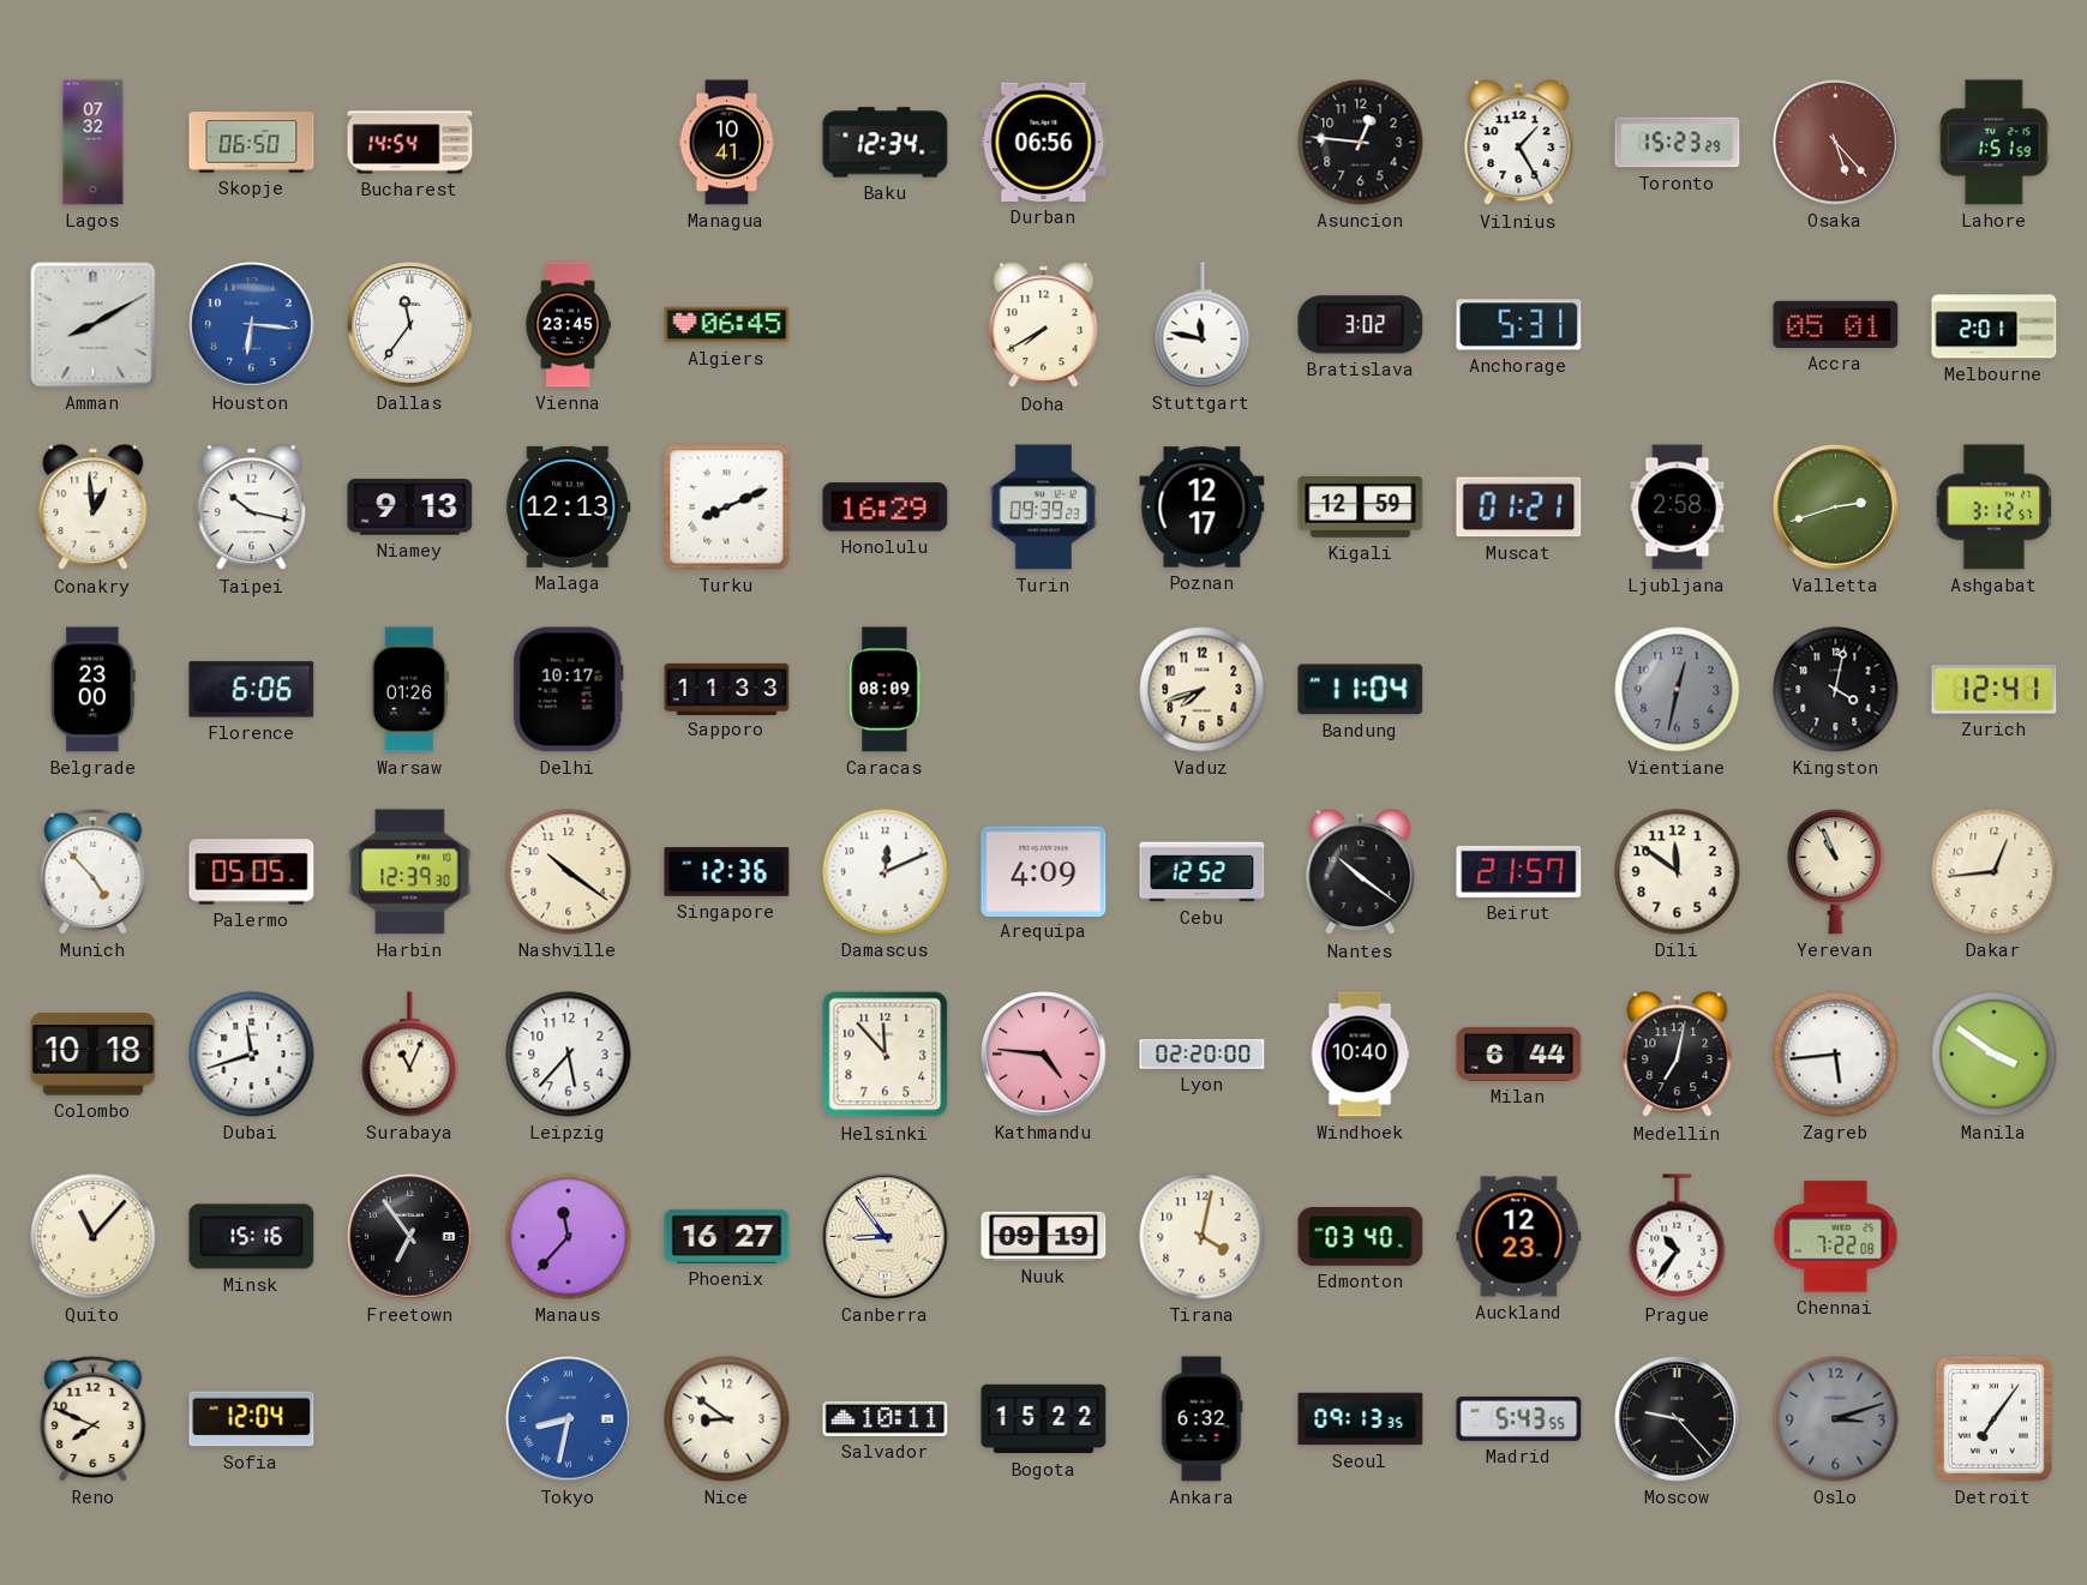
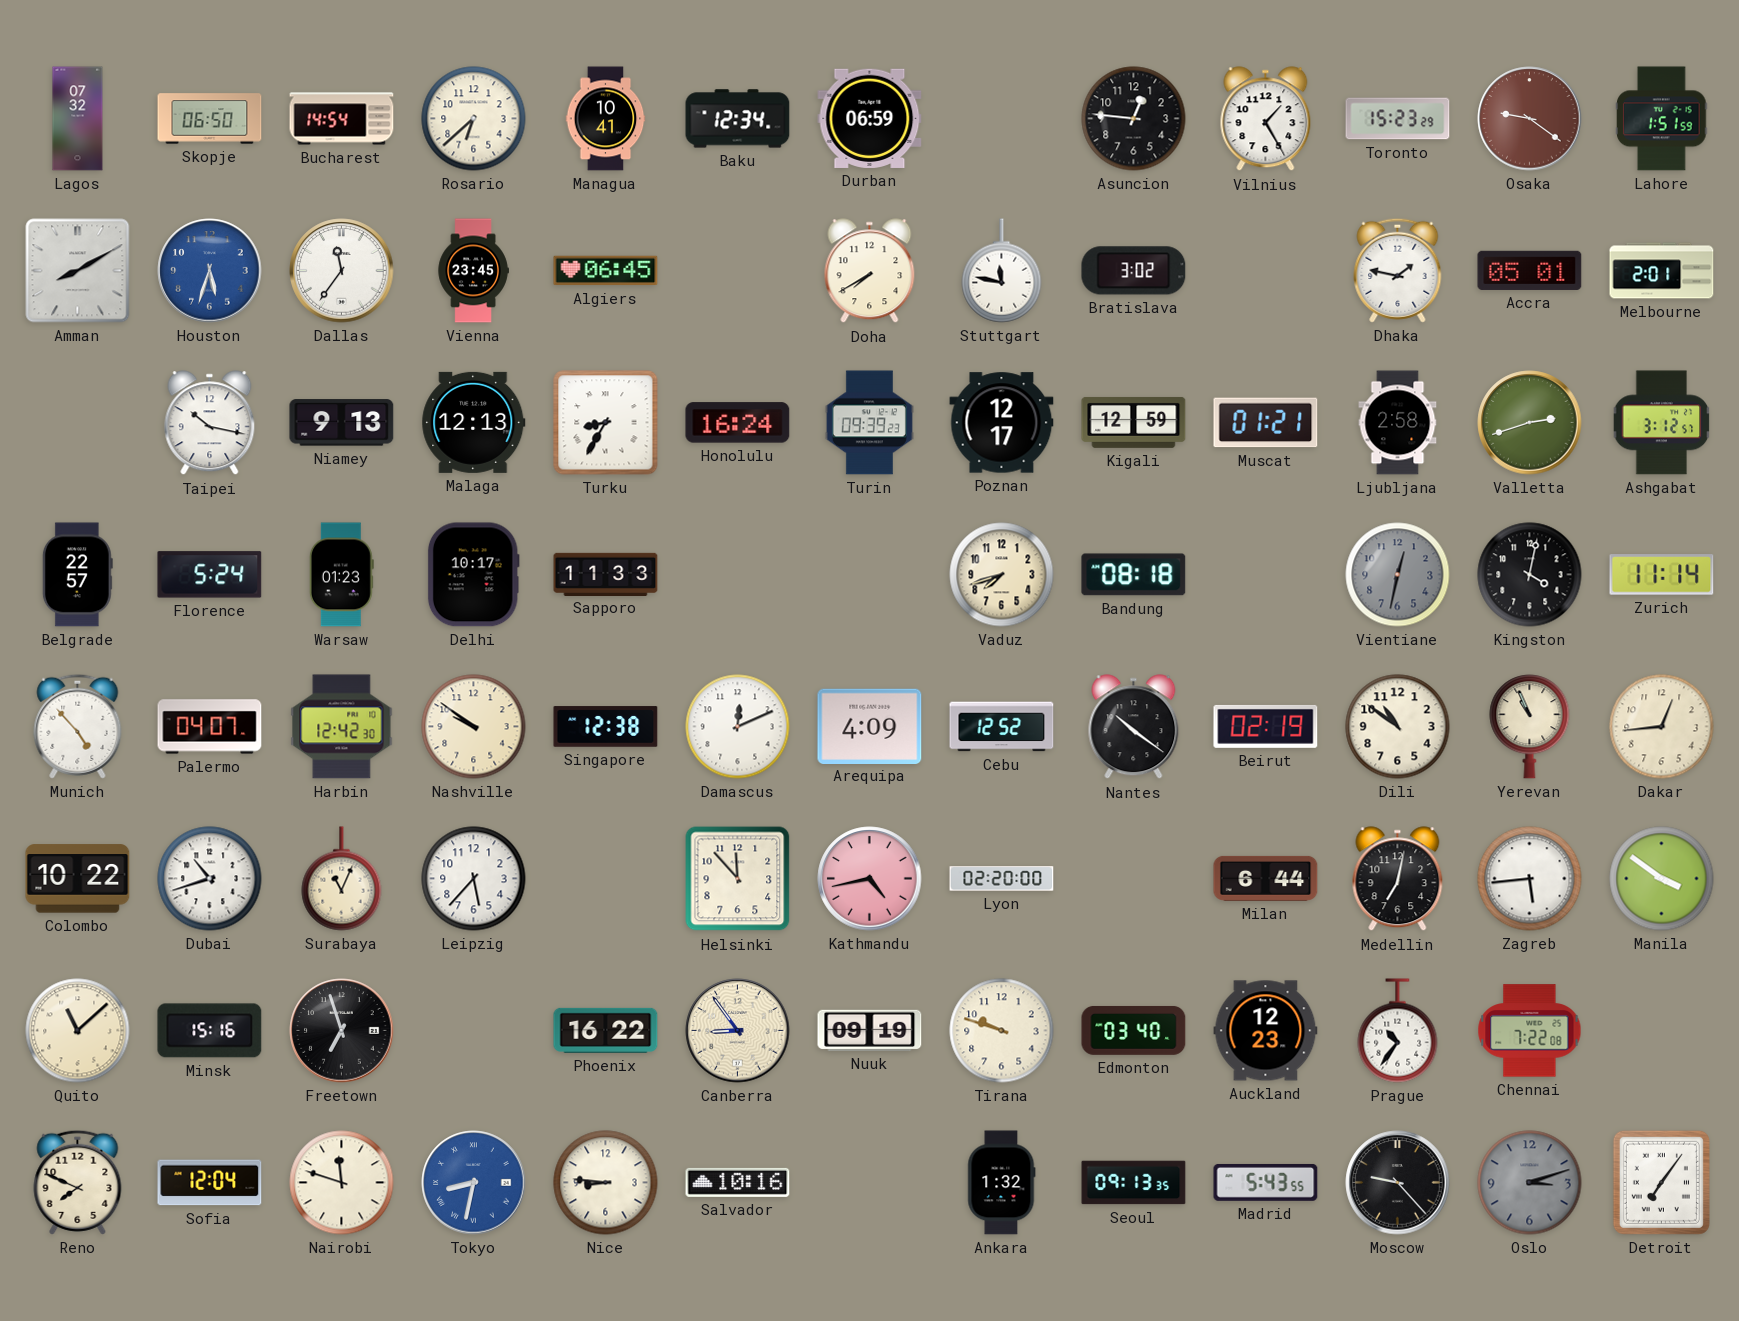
Rosario: none -> 6:38
Durban: 06:56 -> 06:59
Osaka: 5:23 -> 9:21
Houston: 6:16 -> 5:33
Anchorage: 5:31 -> none
Dhaka: none -> 1:47
Conakry: 12:59 -> none
Turku: 8:11 -> 8:35
Honolulu: 16:29 -> 16:24
Belgrade: 23:00 -> 22:57
Florence: 6:06 -> 5:24
Warsaw: 01:26 -> 01:23
Caracas: 08:09 -> none
Bandung: 11:04 -> 08:18
Zurich: 12:41 -> 11:14
Palermo: 05:05 -> 04:07
Harbin: 12:39 -> 12:42
Nashville: 10:21 -> 9:51
Singapore: 12:36 -> 12:38
Beirut: 21:57 -> 02:19
Dili: 11:51 -> 10:51
Colombo: 10:18 -> 10:22
Dubai: 11:42 -> 10:42
Kathmandu: 4:46 -> 4:43
Windhoek: 10:40 -> none
Quito: 11:07 -> 11:08
Freetown: 6:54 -> 6:57
Manaus: 11:37 -> none
Phoenix: 16:27 -> 16:22
Tirana: 4:02 -> 9:48
Nairobi: none -> 11:48
Nice: 8:51 -> 8:46
Salvador: 10:11 -> 10:16
Bogota: 15:22 -> none
Ankara: 6:32 -> 1:32
